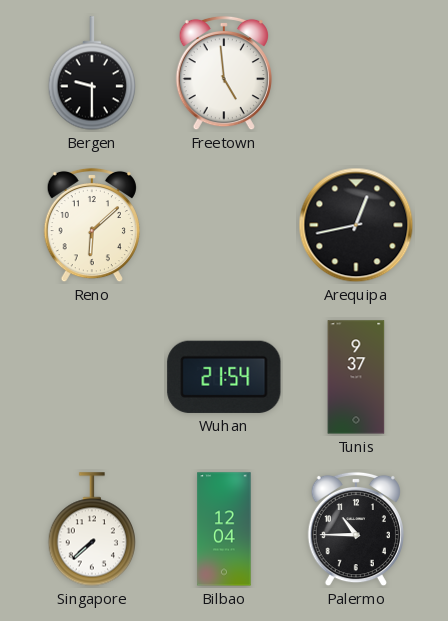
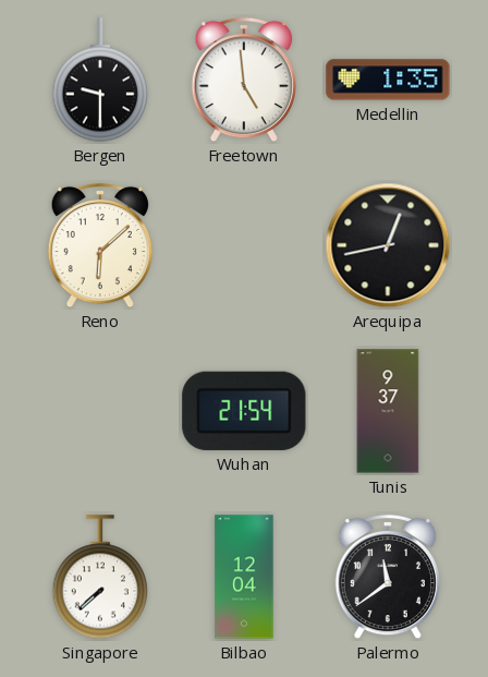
Medellin: none -> 1:35
Palermo: 10:45 -> 11:39
